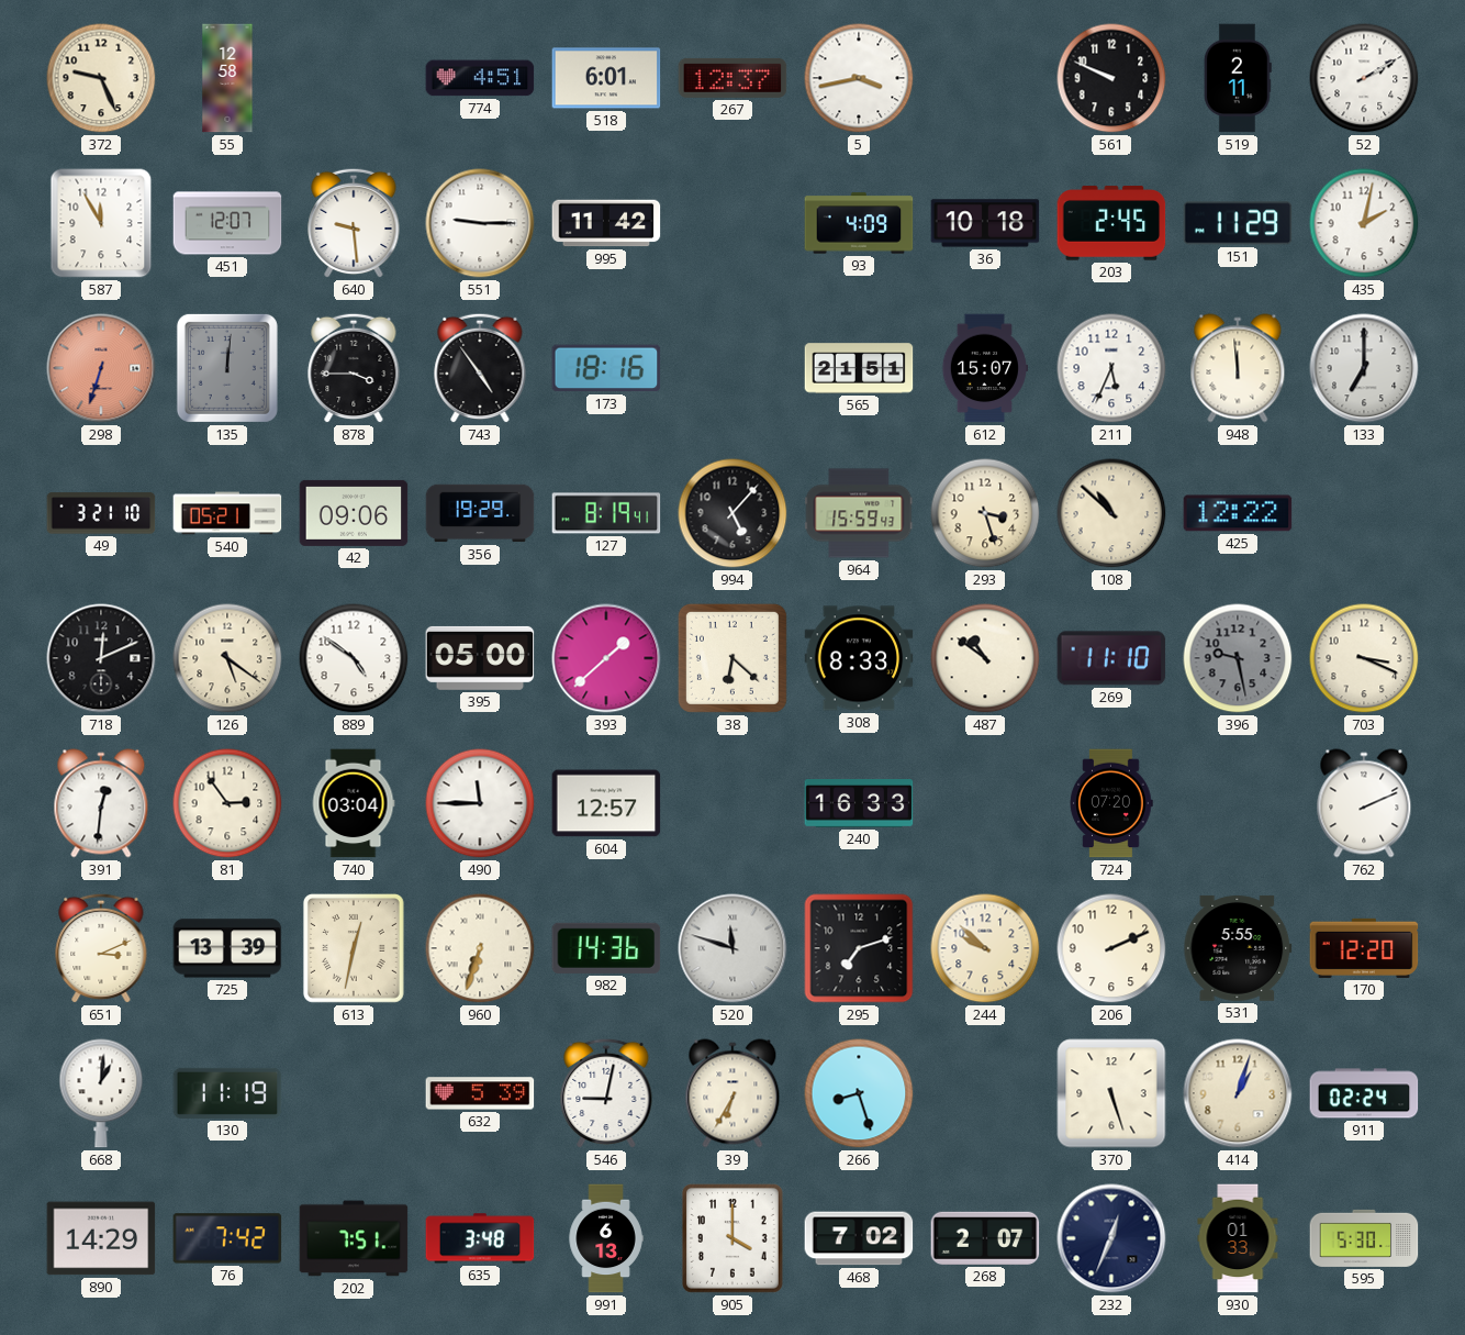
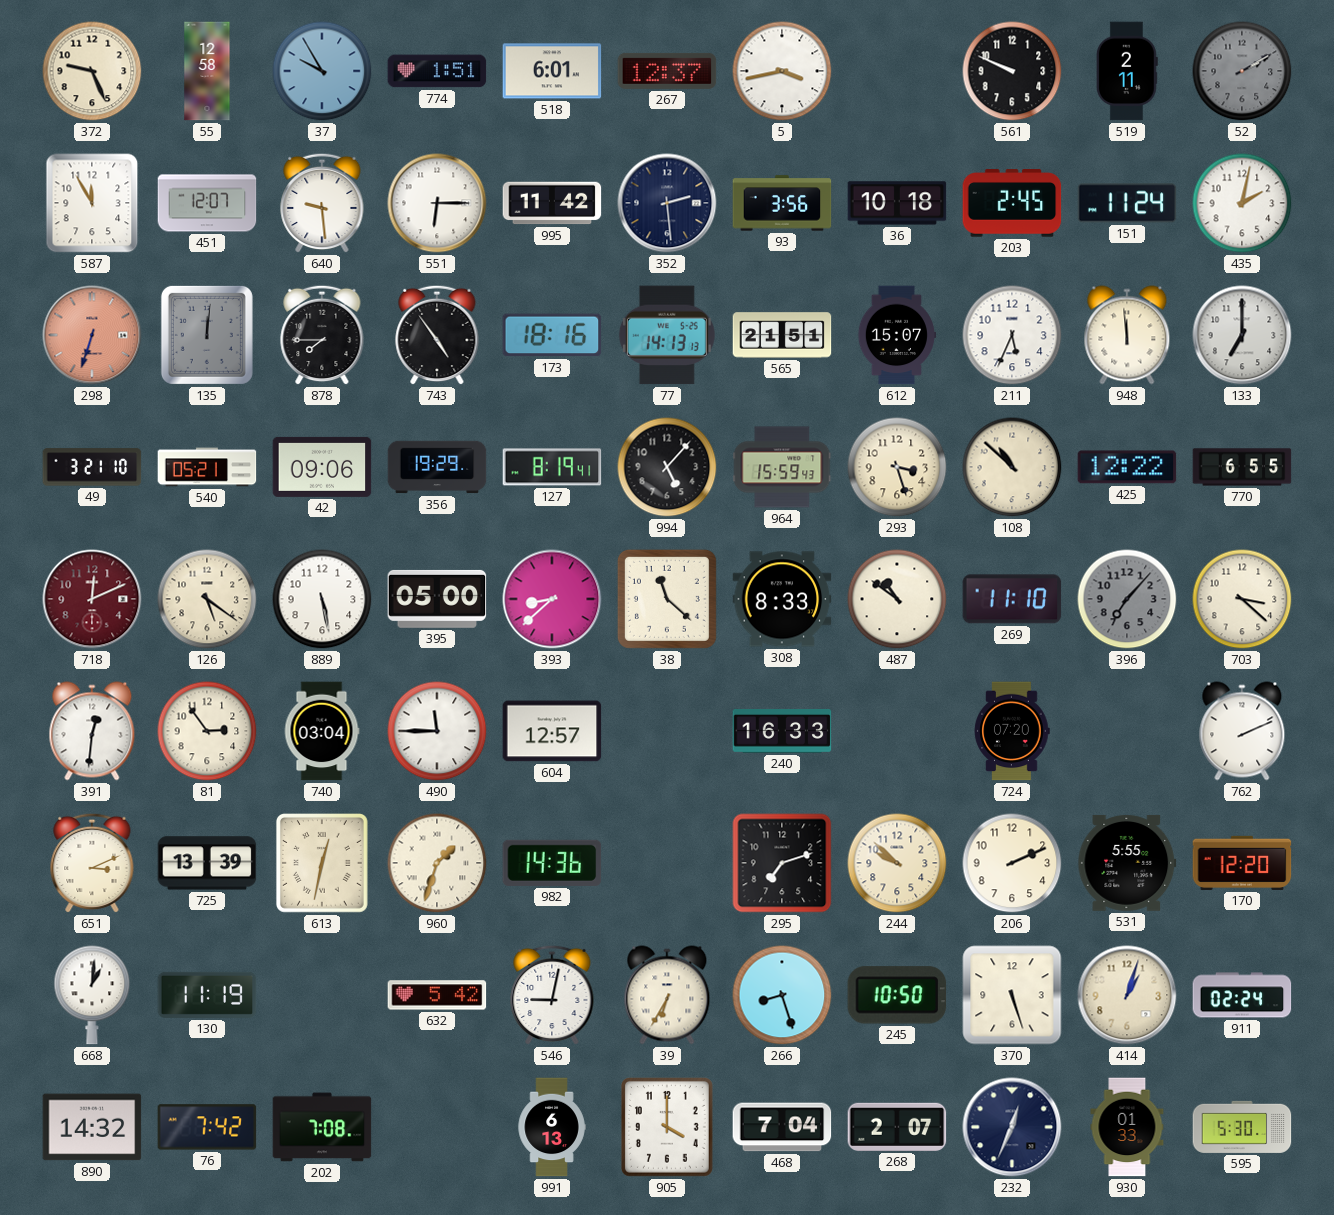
37: none -> 9:55
774: 4:51 -> 1:51
52 dial: white -> grey
551: 9:15 -> 6:15
352: none -> 2:29
93: 4:09 -> 3:56
151: 11:29 -> 11:24
878: 3:45 -> 7:45
77: none -> 14:13
770: none -> 6:55
718 dial: black -> burgundy
889: 4:51 -> 5:28
393: 1:38 -> 8:38
38: 6:22 -> 11:22
396: 9:28 -> 7:07
703: 3:19 -> 3:22
960: 6:33 -> 1:33
520: 11:48 -> none
632: 5:39 -> 5:42
245: none -> 10:50
890: 14:29 -> 14:32
202: 7:51 -> 7:08
635: 3:48 -> none
468: 7:02 -> 7:04
